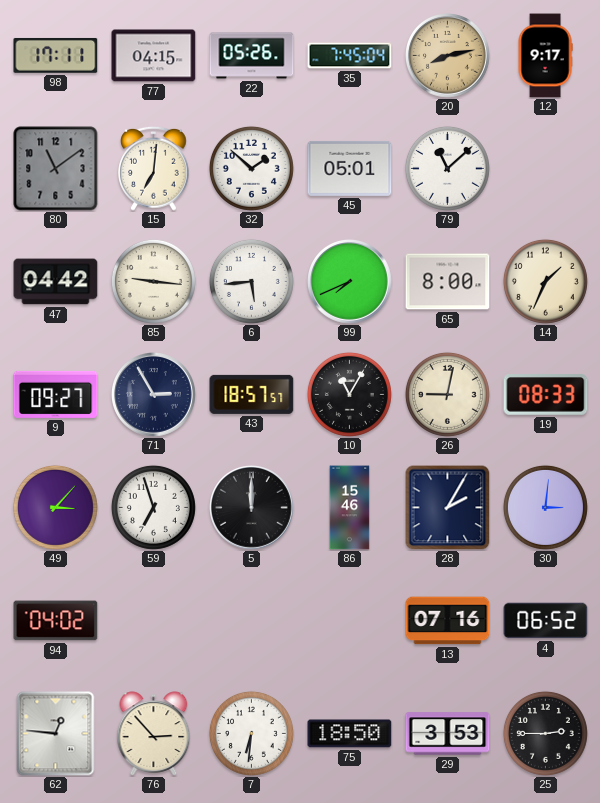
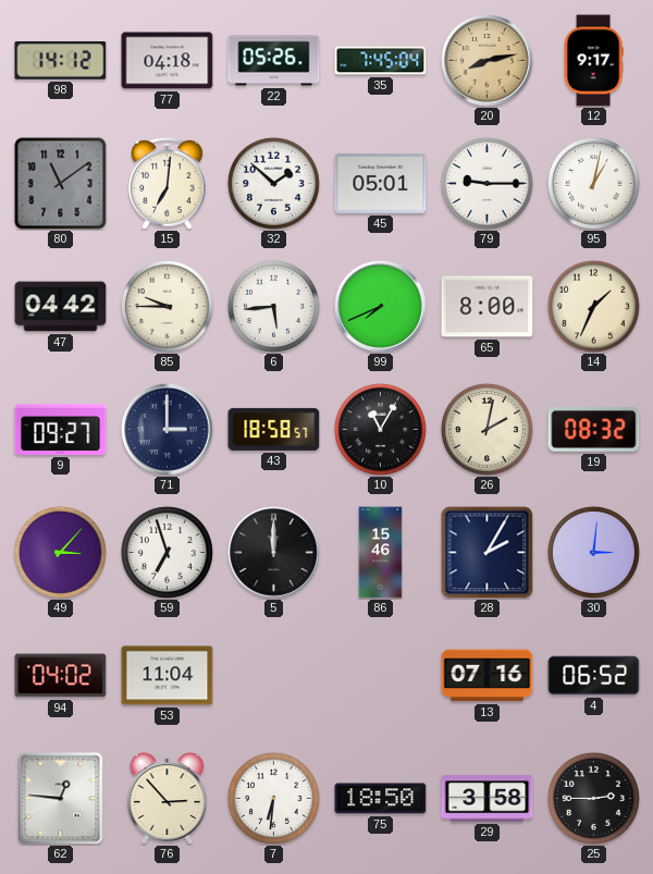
98: 17:11 -> 14:12
77: 04:15 -> 04:18
79: 11:08 -> 9:15
95: none -> 1:02
85: 9:16 -> 9:45
71: 2:55 -> 3:00
43: 18:57 -> 18:58
26: 9:02 -> 2:02
19: 08:33 -> 08:32
53: none -> 11:04
29: 3:53 -> 3:58
